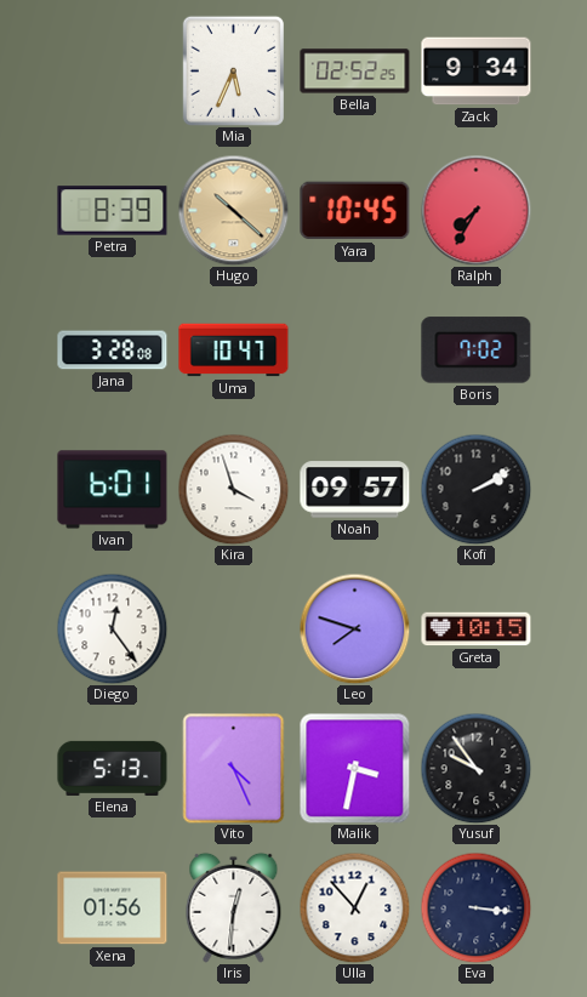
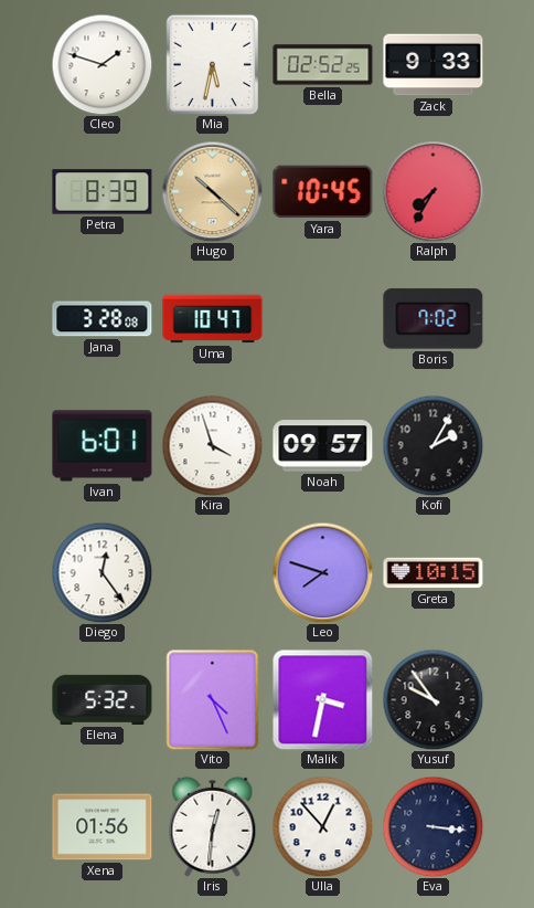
Cleo: none -> 1:48
Mia: 5:34 -> 5:32
Zack: 9:34 -> 9:33
Kofi: 2:10 -> 2:05
Elena: 5:13 -> 5:32
